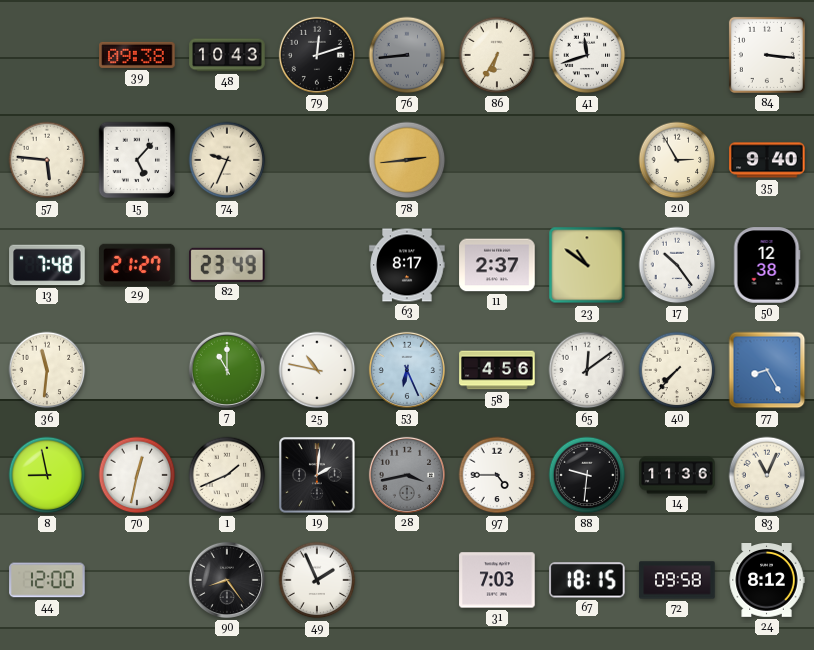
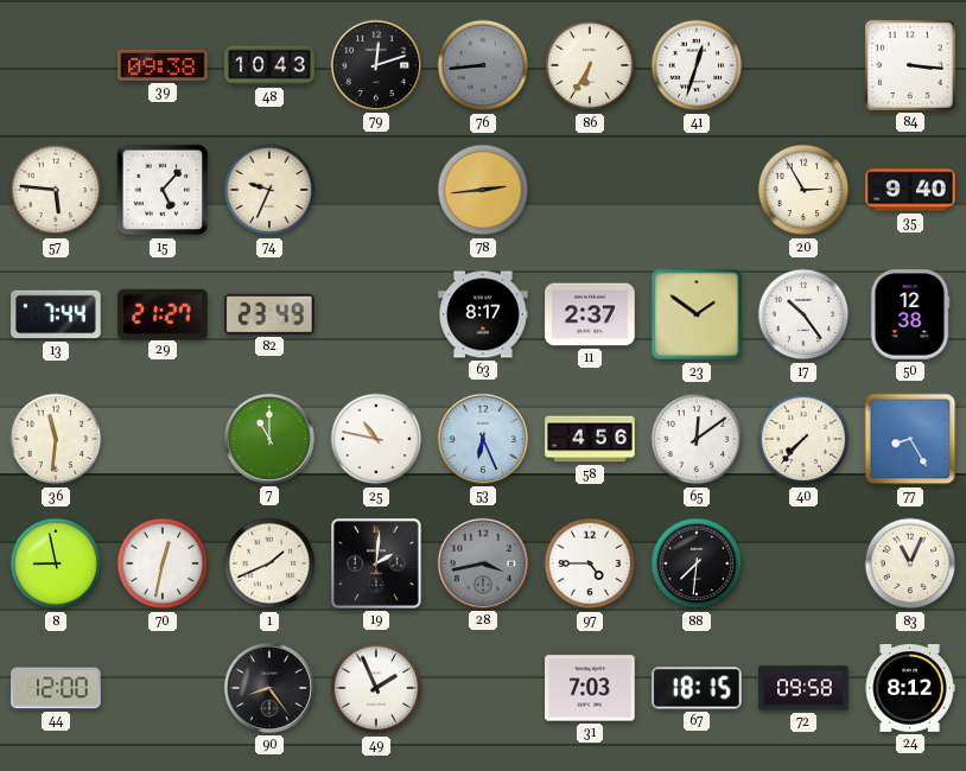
41: 11:42 -> 12:33
13: 7:48 -> 7:44
23: 10:51 -> 1:51
88: 9:31 -> 7:31
14: 11:36 -> none
